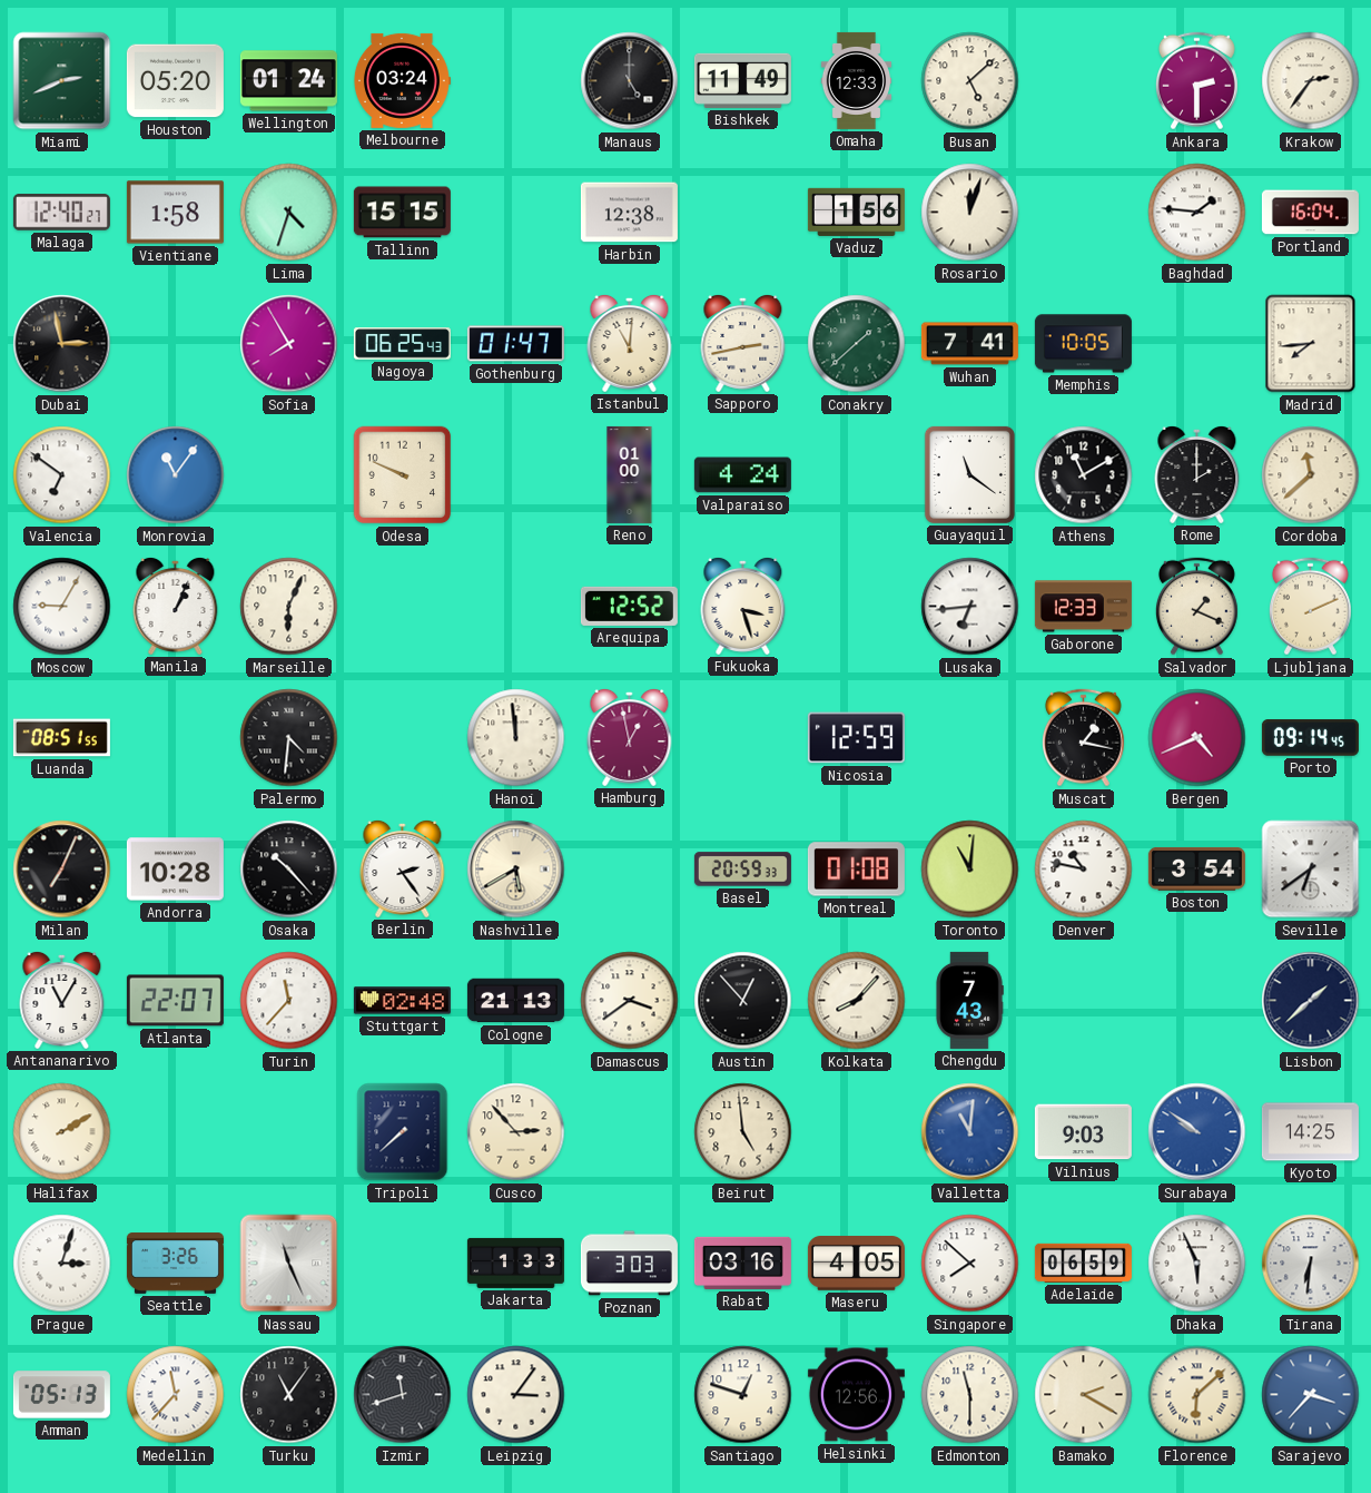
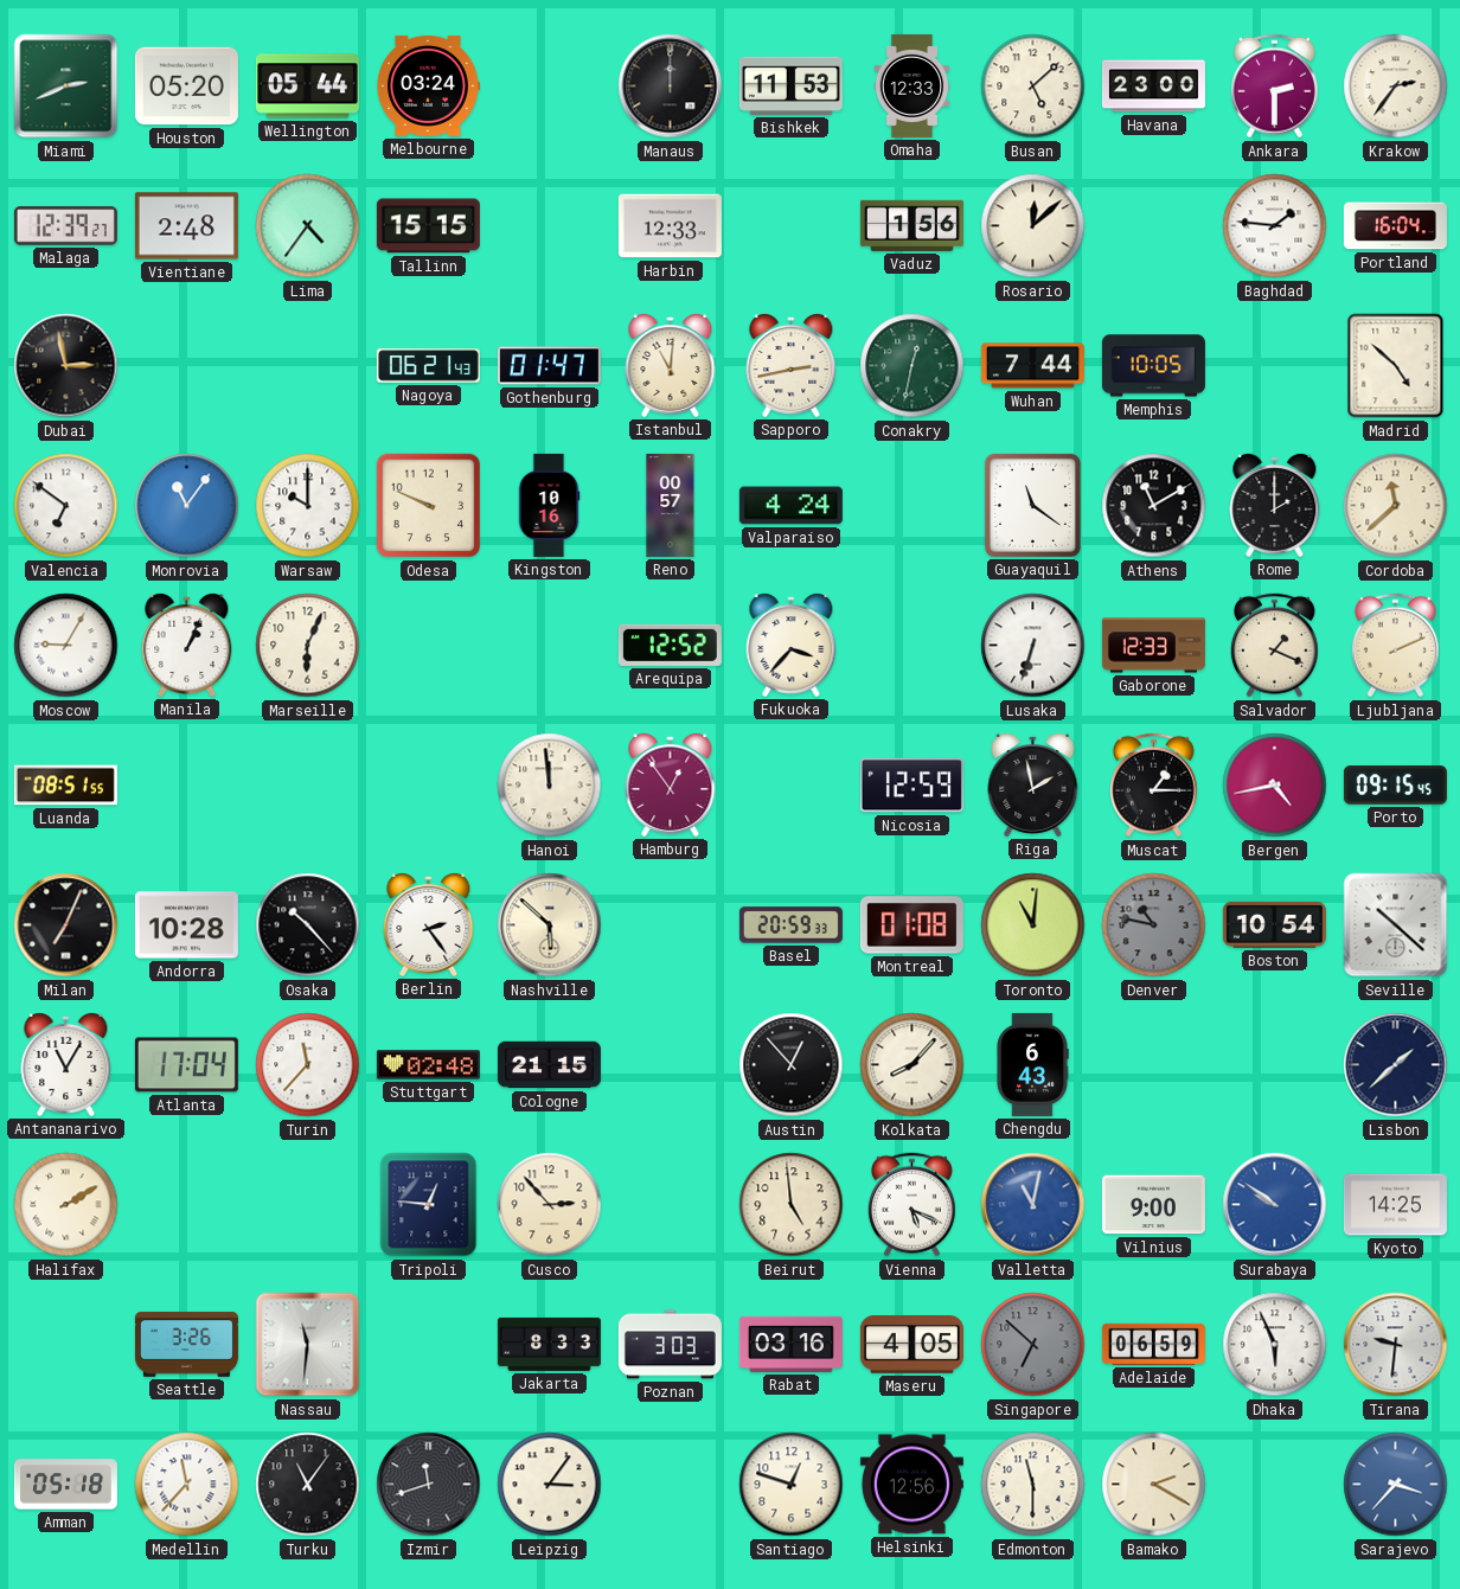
Wellington: 01:24 -> 05:44
Manaus: 5:00 -> 12:00
Bishkek: 11:49 -> 11:53
Havana: none -> 23:00
Malaga: 12:40 -> 12:39
Vientiane: 1:58 -> 2:48
Lima: 4:33 -> 4:36
Harbin: 12:38 -> 12:33
Rosario: 12:03 -> 12:08
Sofia: 7:55 -> none
Nagoya: 06:25 -> 06:21
Conakry: 1:38 -> 12:32
Wuhan: 7:41 -> 7:44
Madrid: 7:44 -> 4:52
Warsaw: none -> 10:00
Kingston: none -> 10:16
Reno: 01:00 -> 00:57
Fukuoka: 3:27 -> 3:37
Lusaka: 6:44 -> 6:33
Palermo: 4:31 -> none
Hamburg: 12:58 -> 12:54
Riga: none -> 1:58
Muscat: 1:17 -> 1:15
Bergen: 4:41 -> 4:43
Porto: 09:14 -> 09:15
Nashville: 5:40 -> 5:52
Denver dial: white -> grey
Boston: 3:54 -> 10:54
Seville: 6:39 -> 10:22
Atlanta: 22:07 -> 17:04
Cologne: 21:13 -> 21:15
Damascus: 3:39 -> none
Chengdu: 7:43 -> 6:43
Tripoli: 7:38 -> 12:46
Vienna: none -> 5:19
Valletta: 11:01 -> 11:02
Vilnius: 9:03 -> 9:00
Prague: 3:03 -> none
Nassau: 11:26 -> 11:31
Jakarta: 1:33 -> 8:33
Singapore: 7:52 -> 6:52
Singapore dial: white -> grey
Tirana: 6:31 -> 9:31
Amman: 05:13 -> 05:18
Florence: 6:08 -> none
